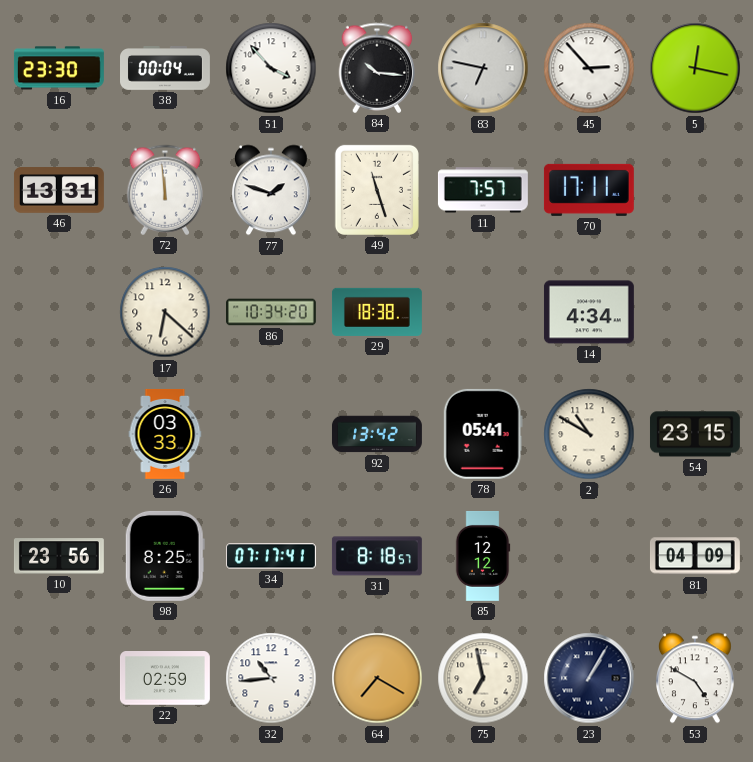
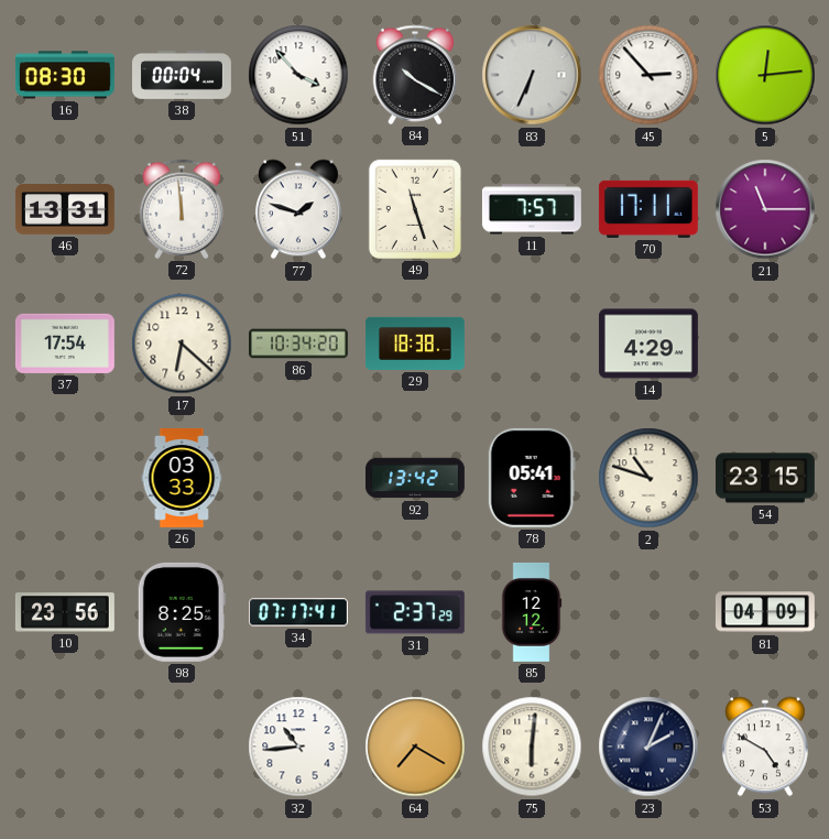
16: 23:30 -> 08:30
84: 10:16 -> 10:20
83: 6:47 -> 6:34
5: 12:17 -> 12:14
21: none -> 11:15
37: none -> 17:54
14: 4:34 -> 4:29
2: 10:50 -> 10:48
31: 8:18 -> 2:37
22: 02:59 -> none
75: 6:58 -> 6:01
23: 1:05 -> 2:04
